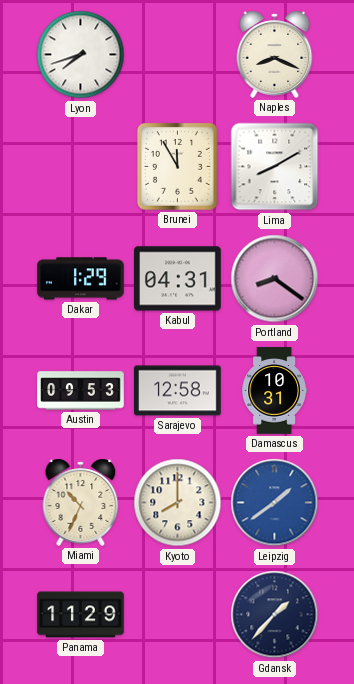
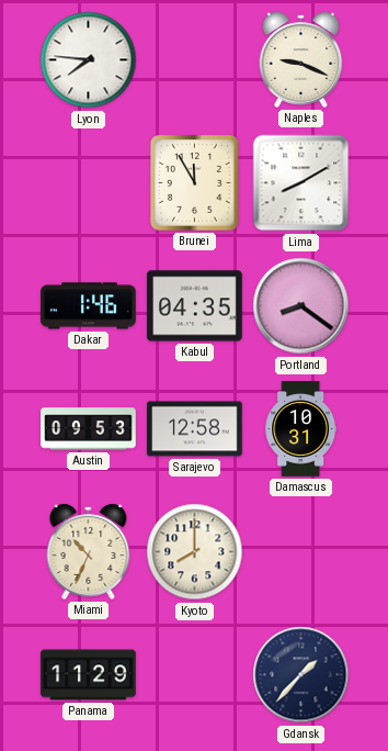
Lyon: 7:42 -> 7:46
Naples: 8:19 -> 9:19
Dakar: 1:29 -> 1:46
Kabul: 04:31 -> 04:35
Leipzig: 1:39 -> none
